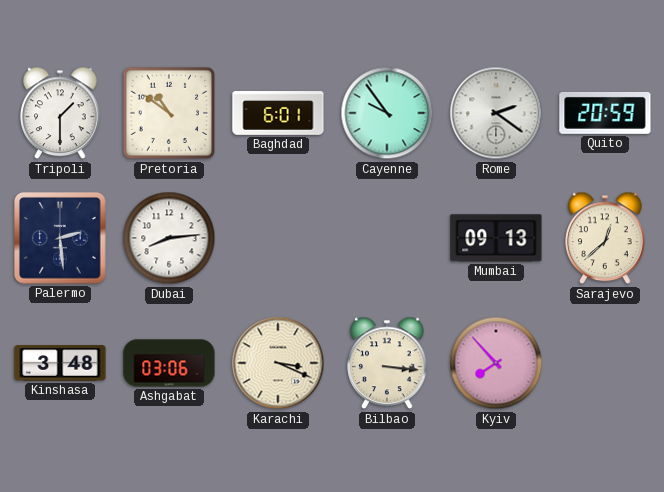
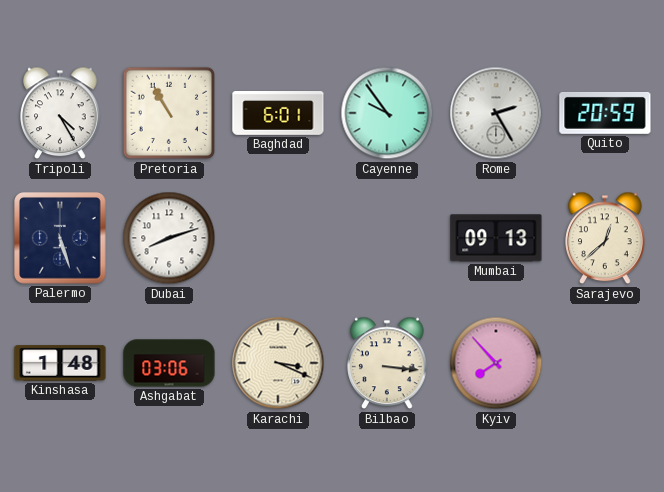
Tripoli: 1:30 -> 4:25
Pretoria: 10:51 -> 10:55
Rome: 2:21 -> 2:25
Palermo: 2:29 -> 5:27
Dubai: 8:14 -> 8:12
Kinshasa: 3:48 -> 1:48
